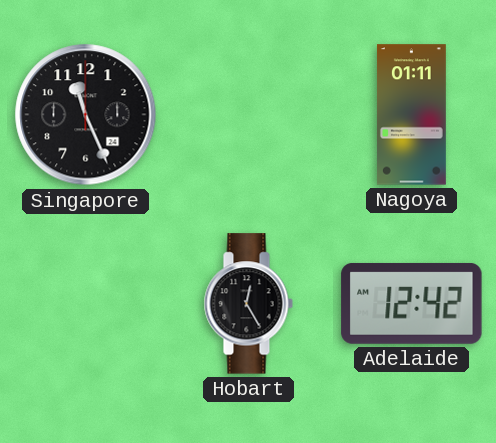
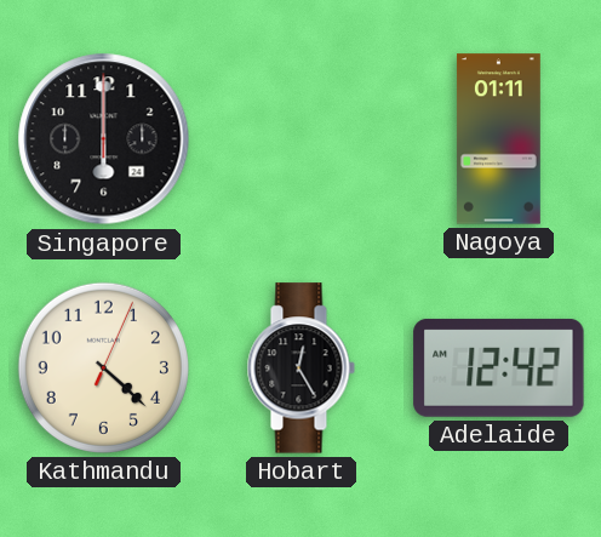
Singapore: 11:26 -> 6:00
Kathmandu: none -> 4:22
